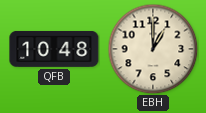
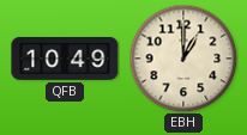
QFB: 10:48 -> 10:49
